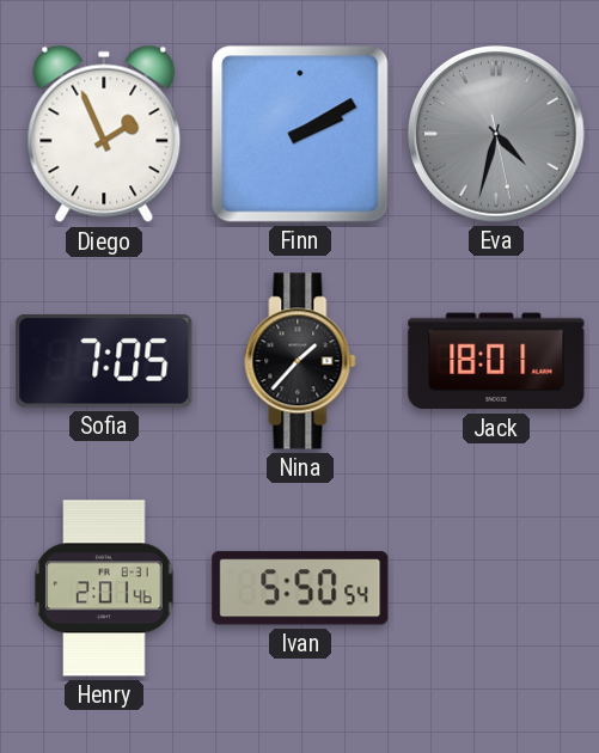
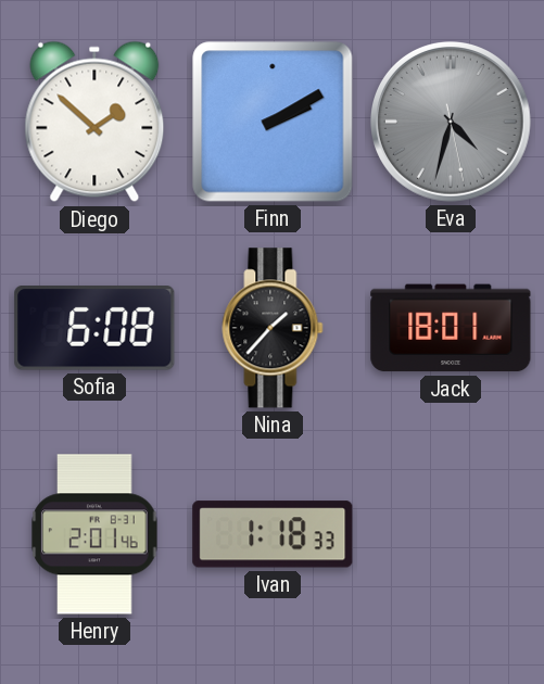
Diego: 1:56 -> 1:52
Sofia: 7:05 -> 6:08
Ivan: 5:50 -> 1:18
